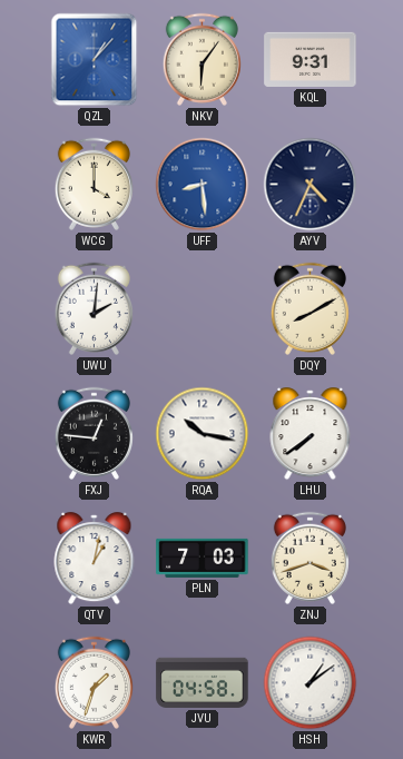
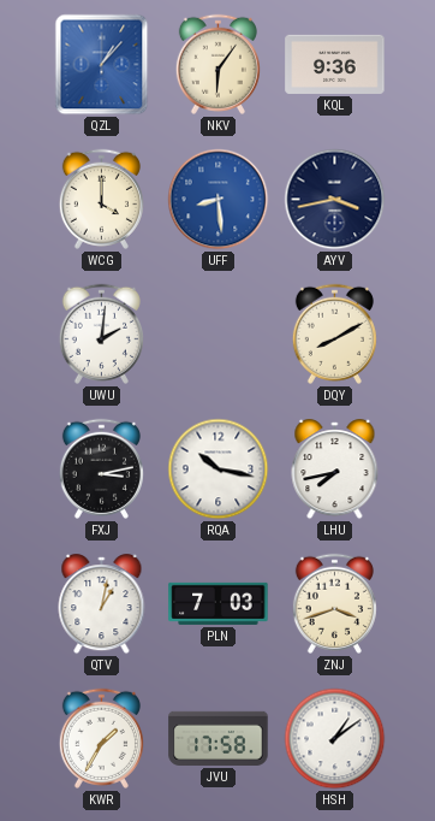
KQL: 9:31 -> 9:36
AYV: 4:34 -> 3:43
FXJ: 12:46 -> 3:13
LHU: 7:39 -> 7:43
KWR: 1:33 -> 1:35
JVU: 04:58 -> 17:58
